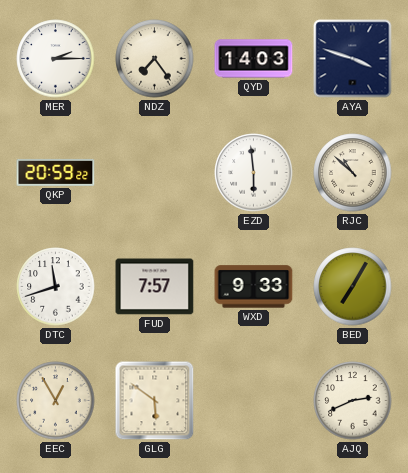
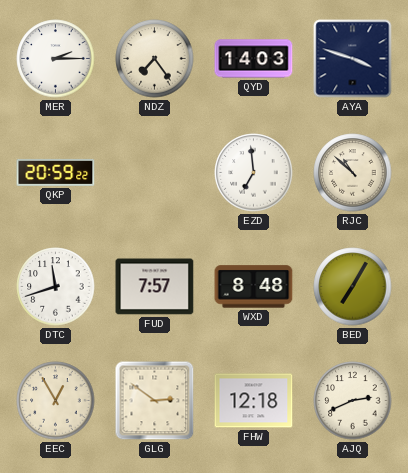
EZD: 5:59 -> 6:59
WXD: 9:33 -> 8:48
GLG: 5:51 -> 2:51
FHW: none -> 12:18
